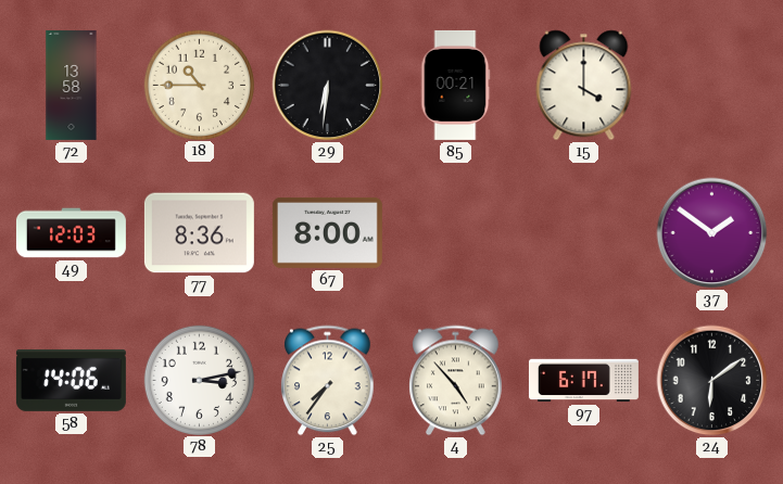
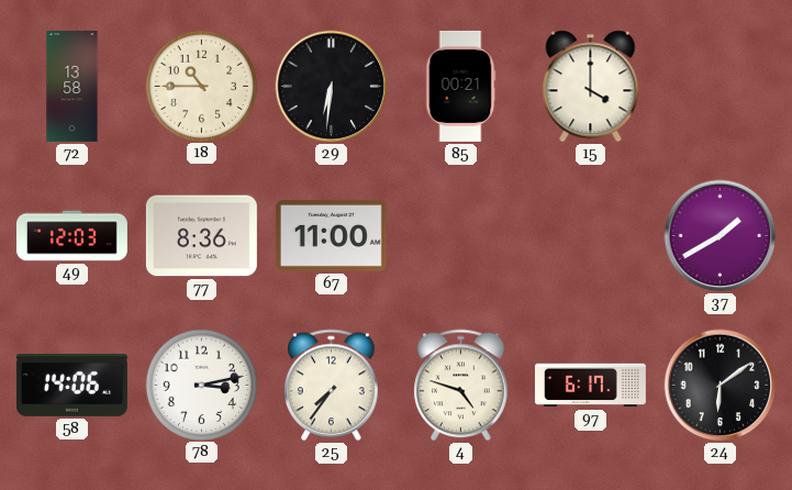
67: 8:00 -> 11:00
37: 1:51 -> 1:40
4: 4:53 -> 4:48
